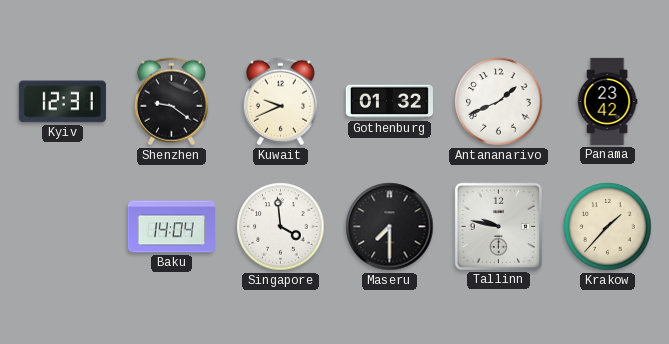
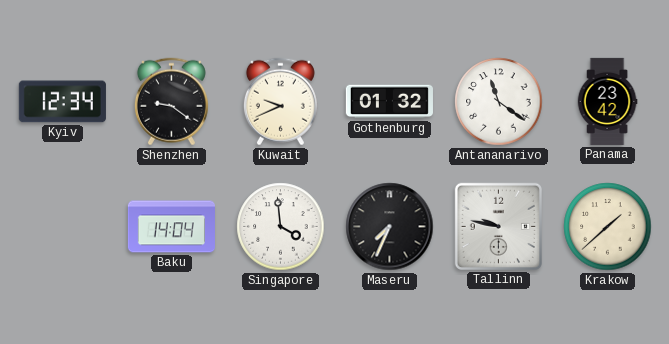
Kyiv: 12:31 -> 12:34
Antananarivo: 1:41 -> 11:21
Maseru: 7:30 -> 7:34
Krakow: 1:37 -> 1:38
